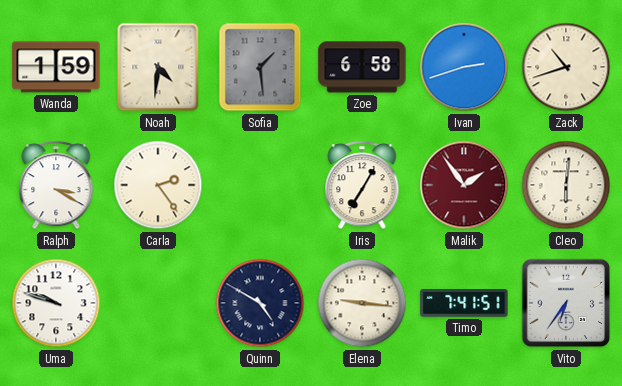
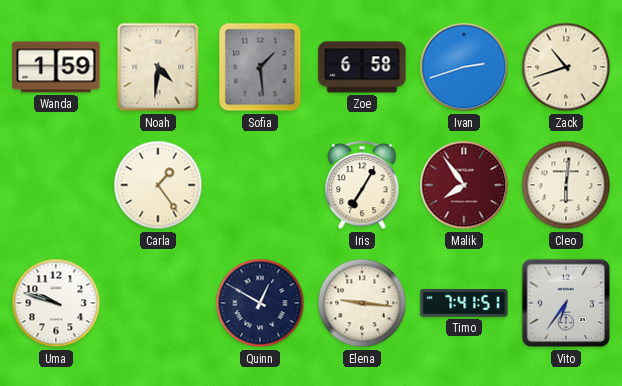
Ralph: 3:20 -> none
Carla: 2:24 -> 1:24
Malik: 1:54 -> 7:54
Quinn: 4:50 -> 12:50
